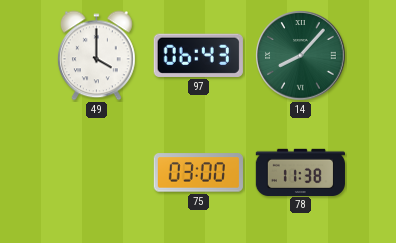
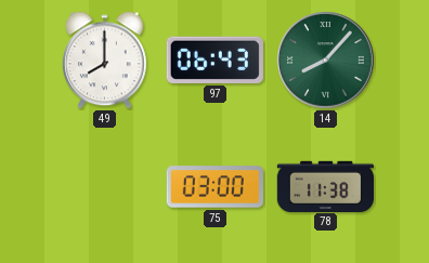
49: 4:00 -> 8:00
